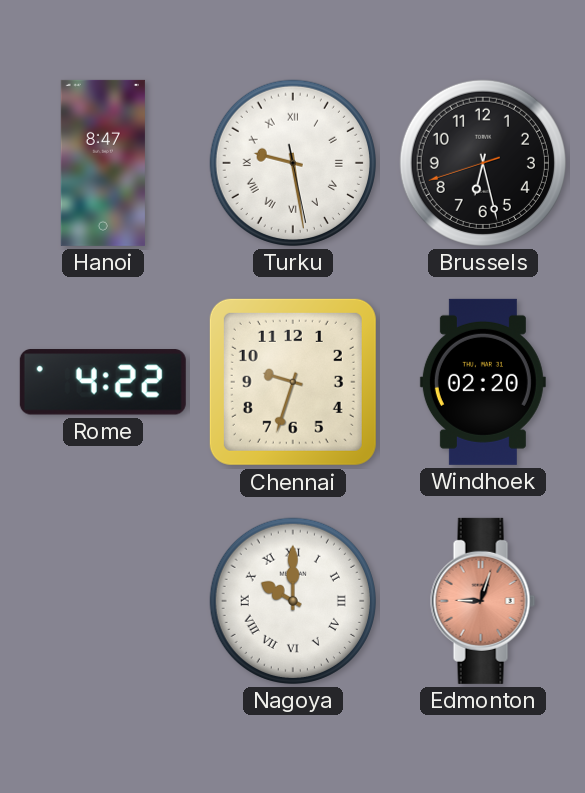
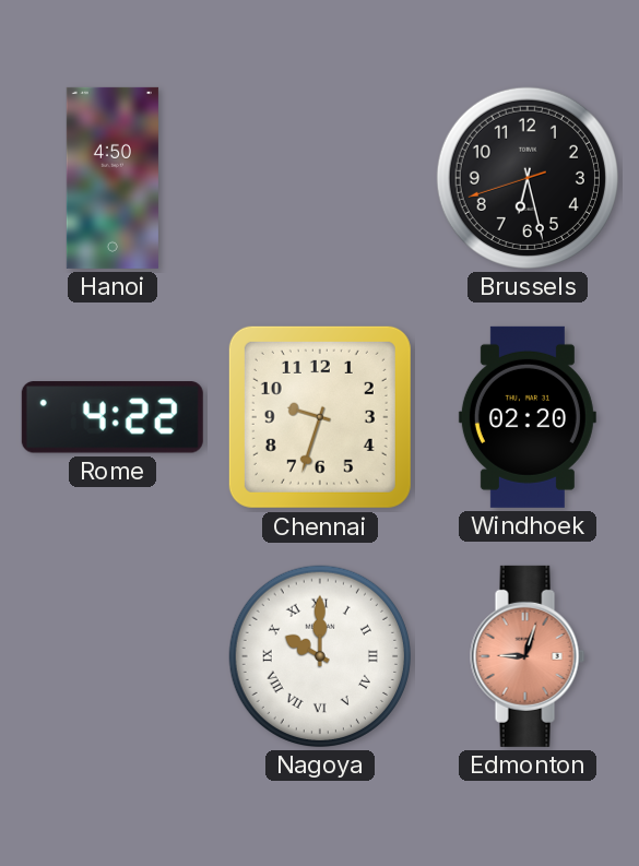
Hanoi: 8:47 -> 4:50
Turku: 9:28 -> none
